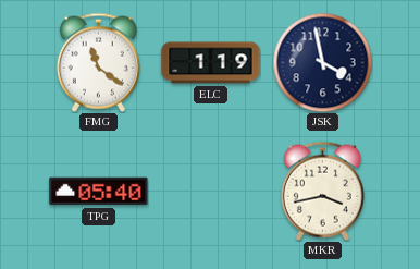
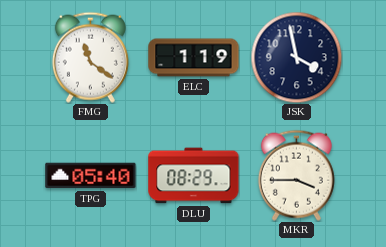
DLU: none -> 08:29
MKR: 3:43 -> 3:45
